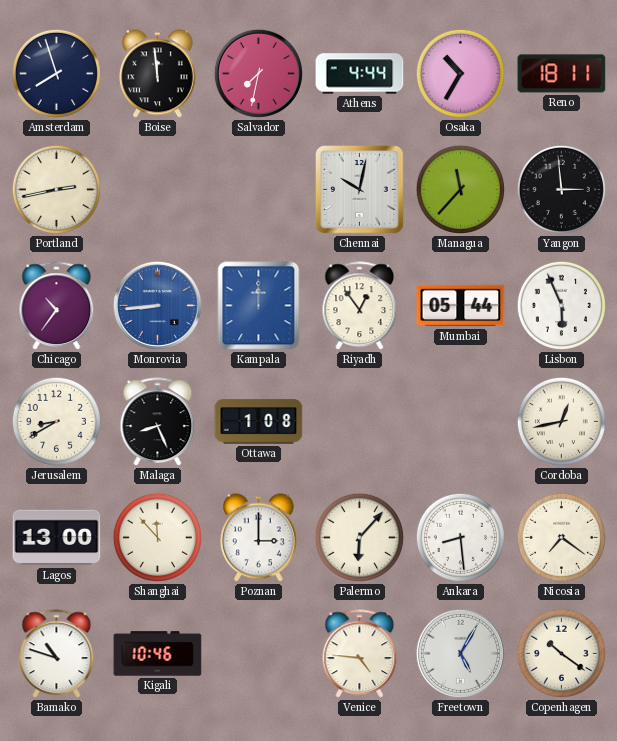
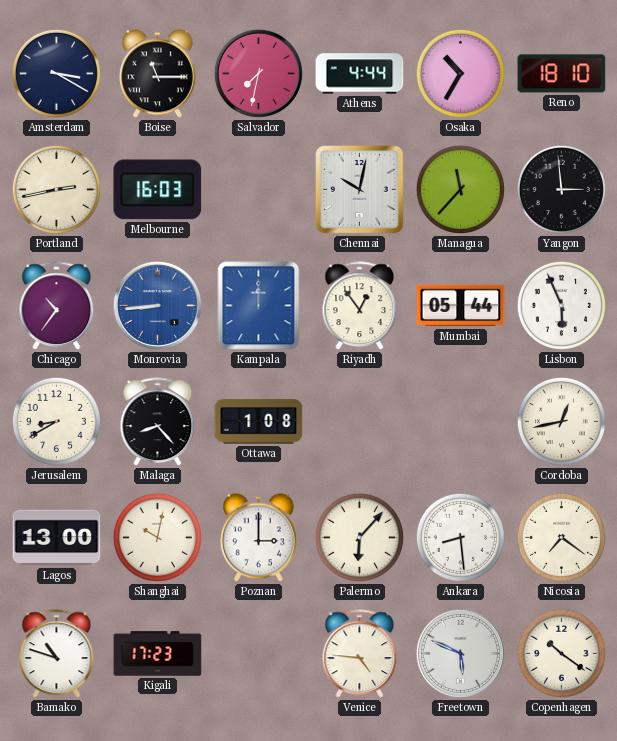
Amsterdam: 7:57 -> 3:20
Boise: 11:59 -> 11:15
Reno: 18:11 -> 18:10
Melbourne: none -> 16:03
Malaga: 8:26 -> 8:23
Shanghai: 11:53 -> 10:02
Kigali: 10:46 -> 17:23
Freetown: 5:05 -> 5:49
